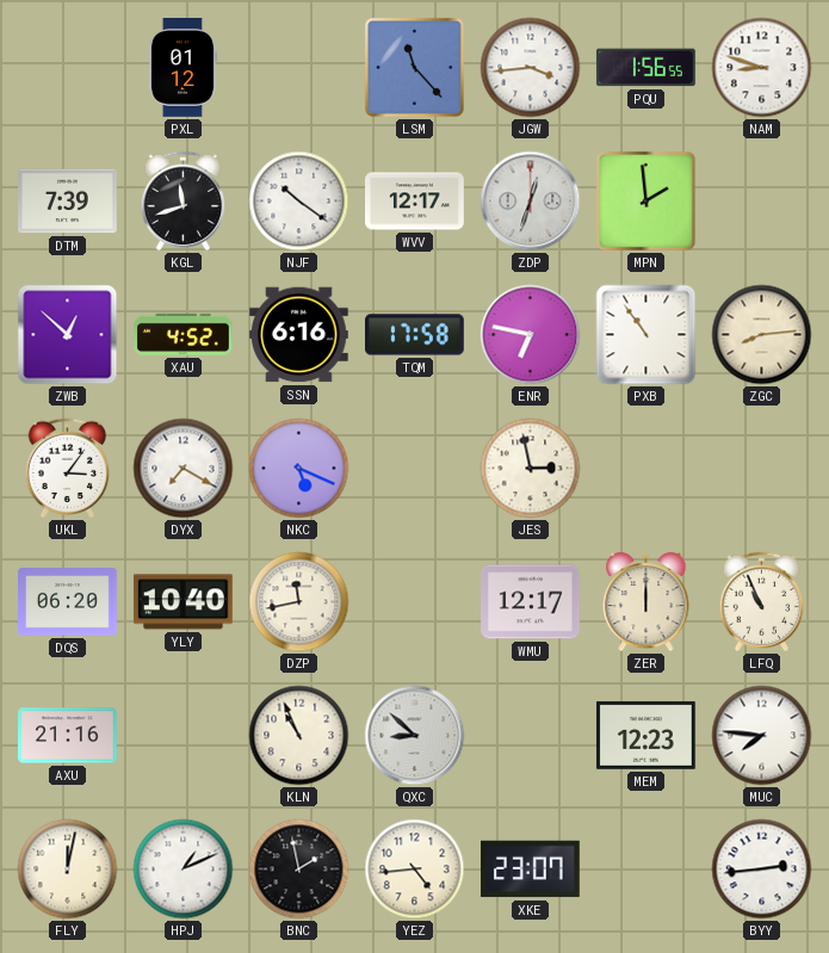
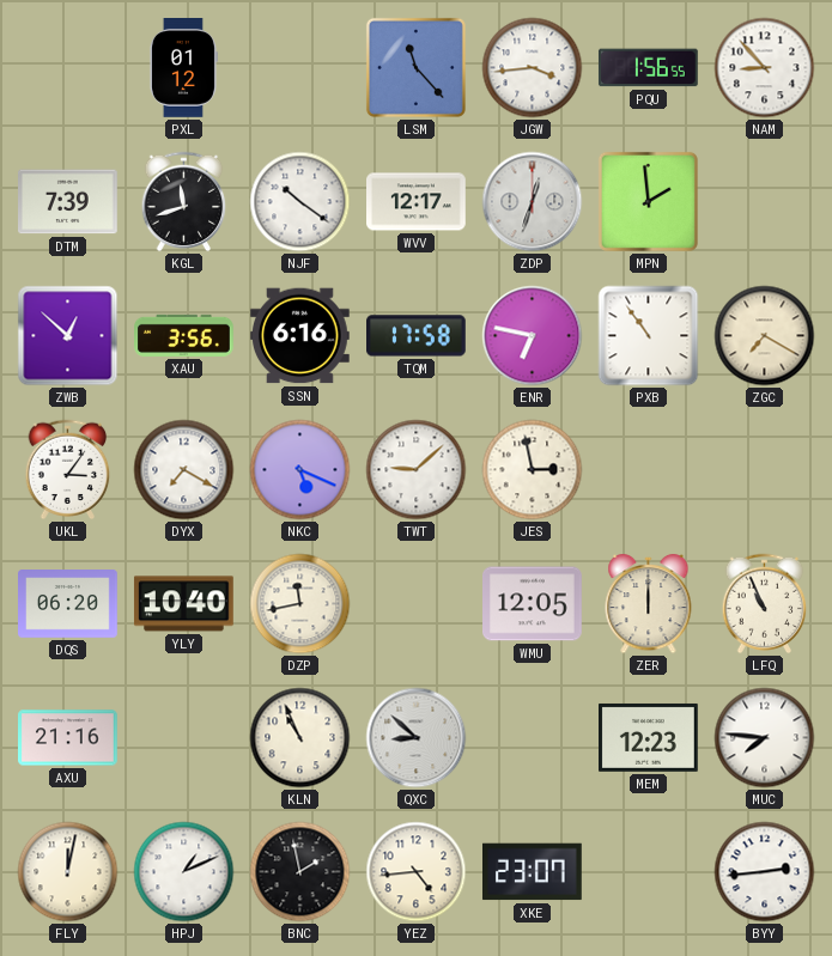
NAM: 8:48 -> 8:53
XAU: 4:52 -> 3:56
ZGC: 8:14 -> 7:20
TWT: none -> 9:08
WMU: 12:17 -> 12:05
